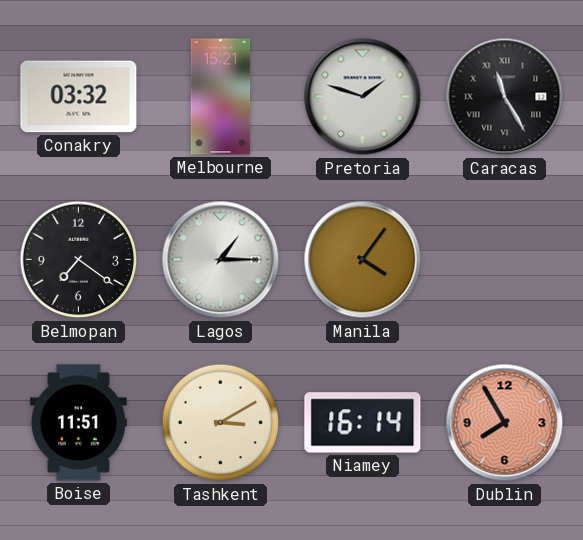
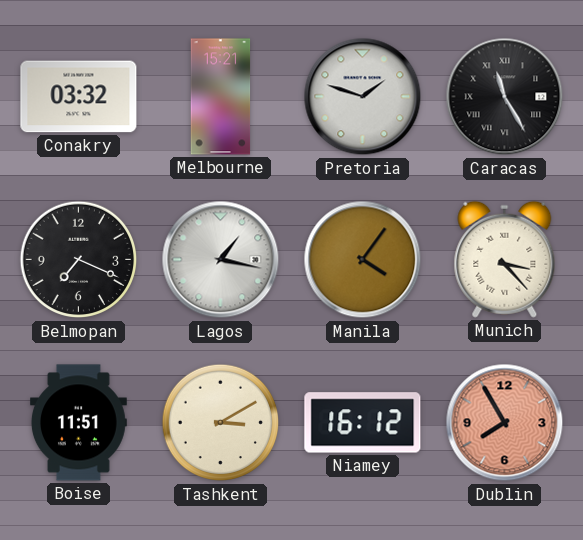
Belmopan: 7:21 -> 7:19
Lagos: 1:15 -> 1:17
Munich: none -> 3:23
Niamey: 16:14 -> 16:12
